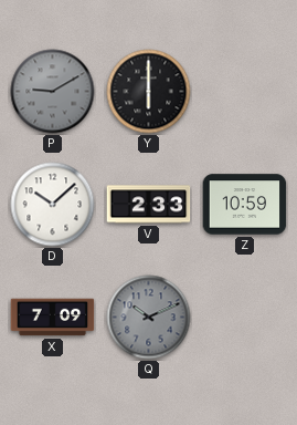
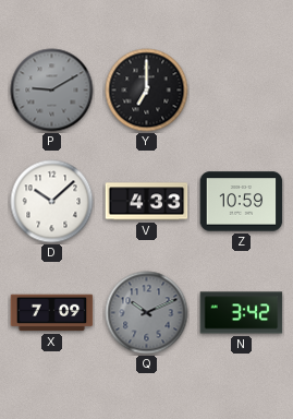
Y: 6:00 -> 7:00
V: 2:33 -> 4:33
N: none -> 3:42
